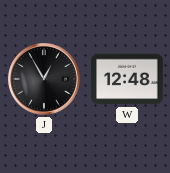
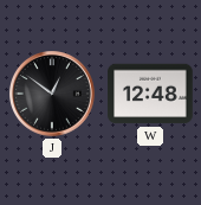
J: 12:55 -> 12:51
